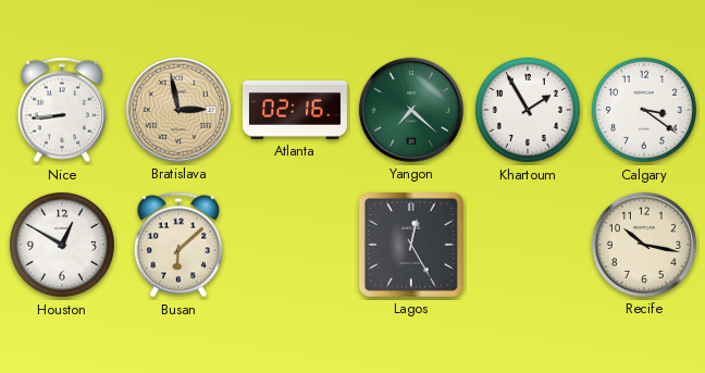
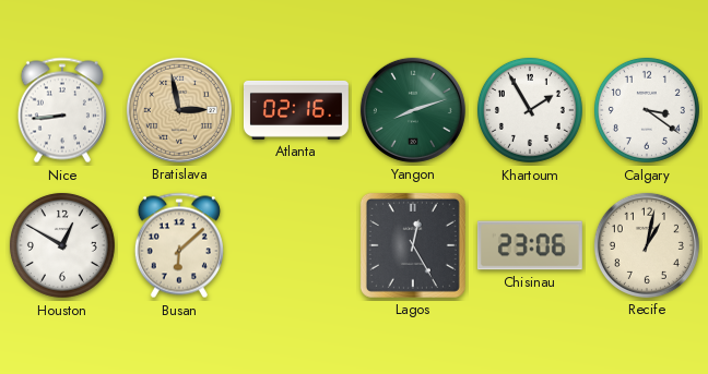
Yangon: 7:22 -> 8:12
Chisinau: none -> 23:06
Recife: 10:17 -> 1:02
